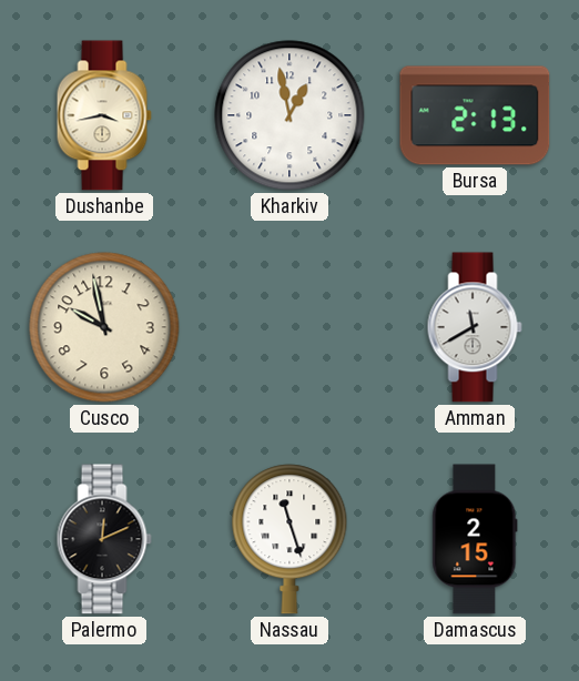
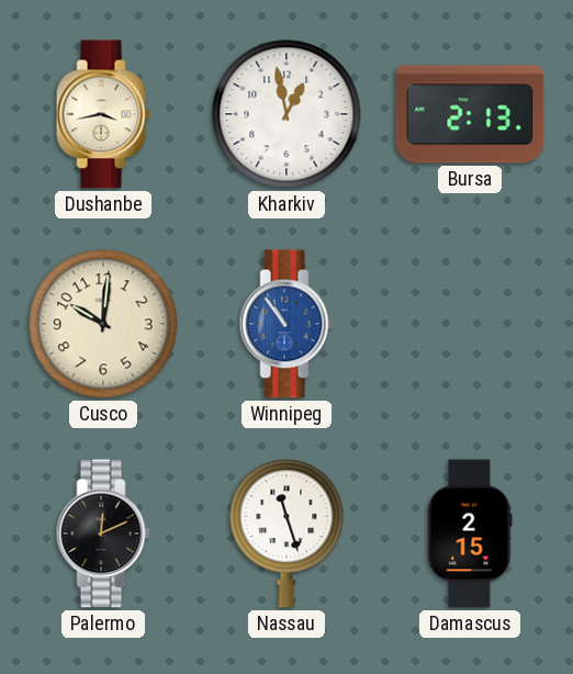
Cusco: 9:58 -> 10:01
Winnipeg: none -> 10:54
Amman: 11:40 -> none
